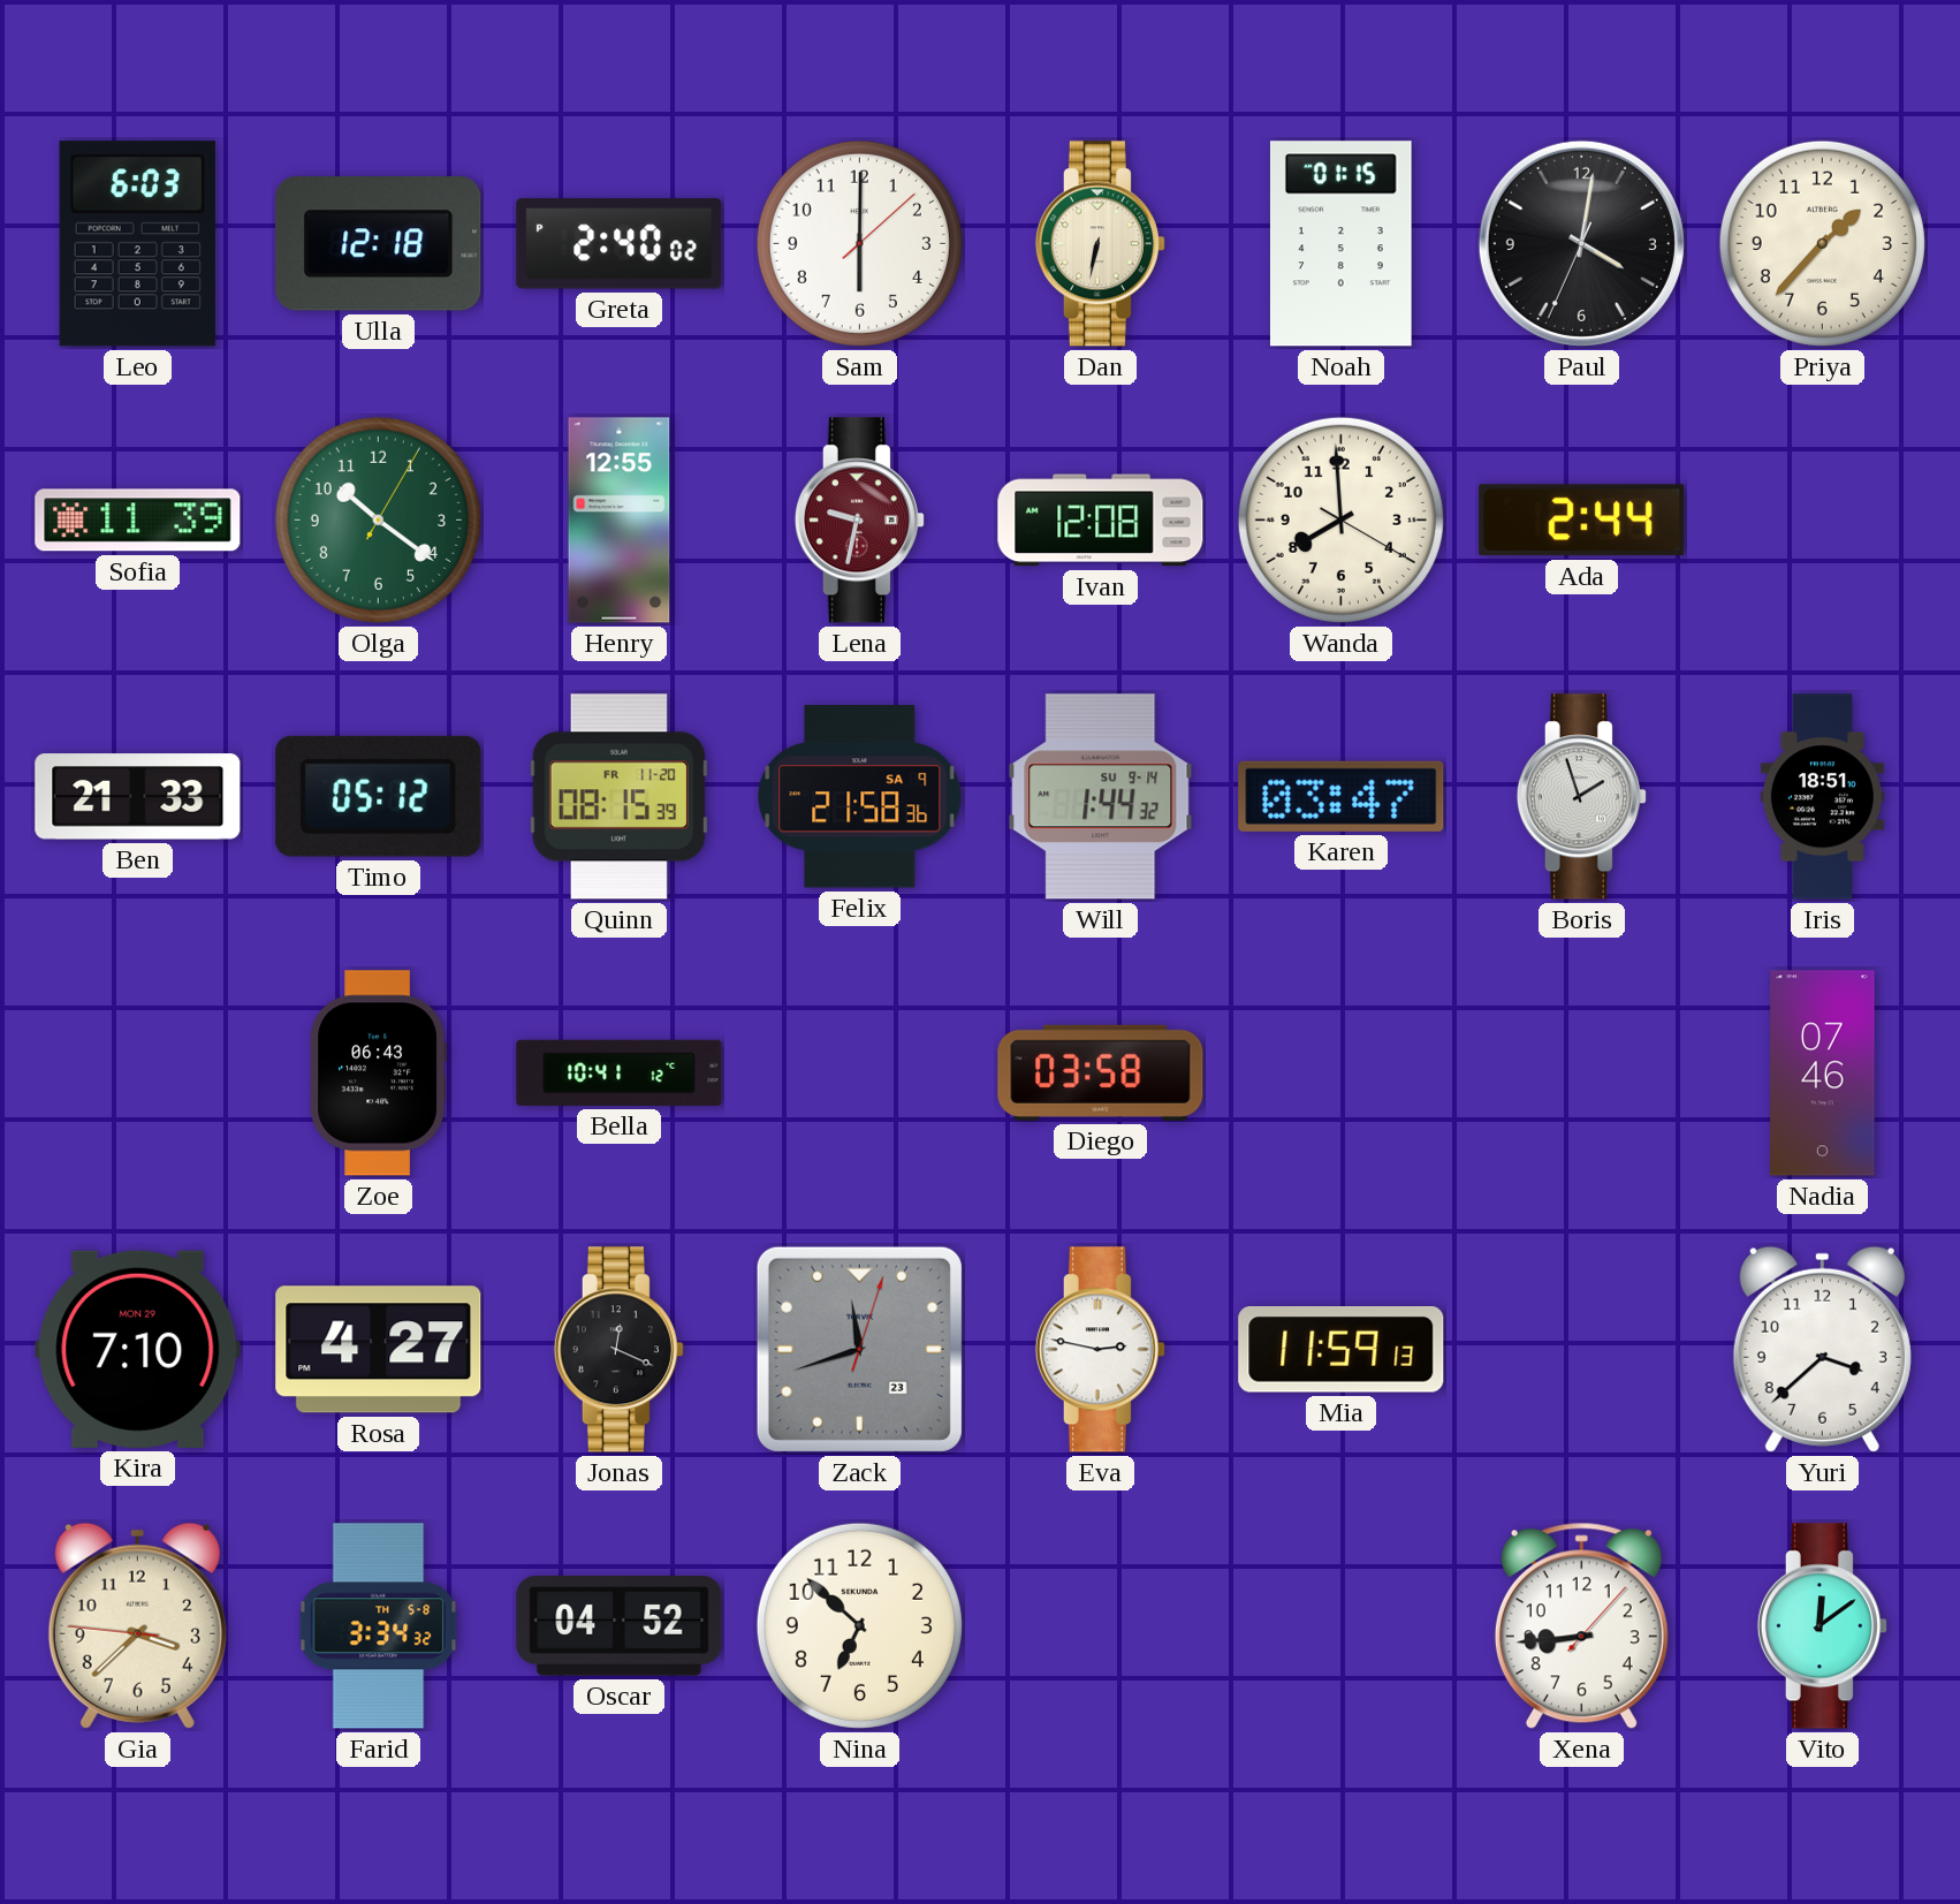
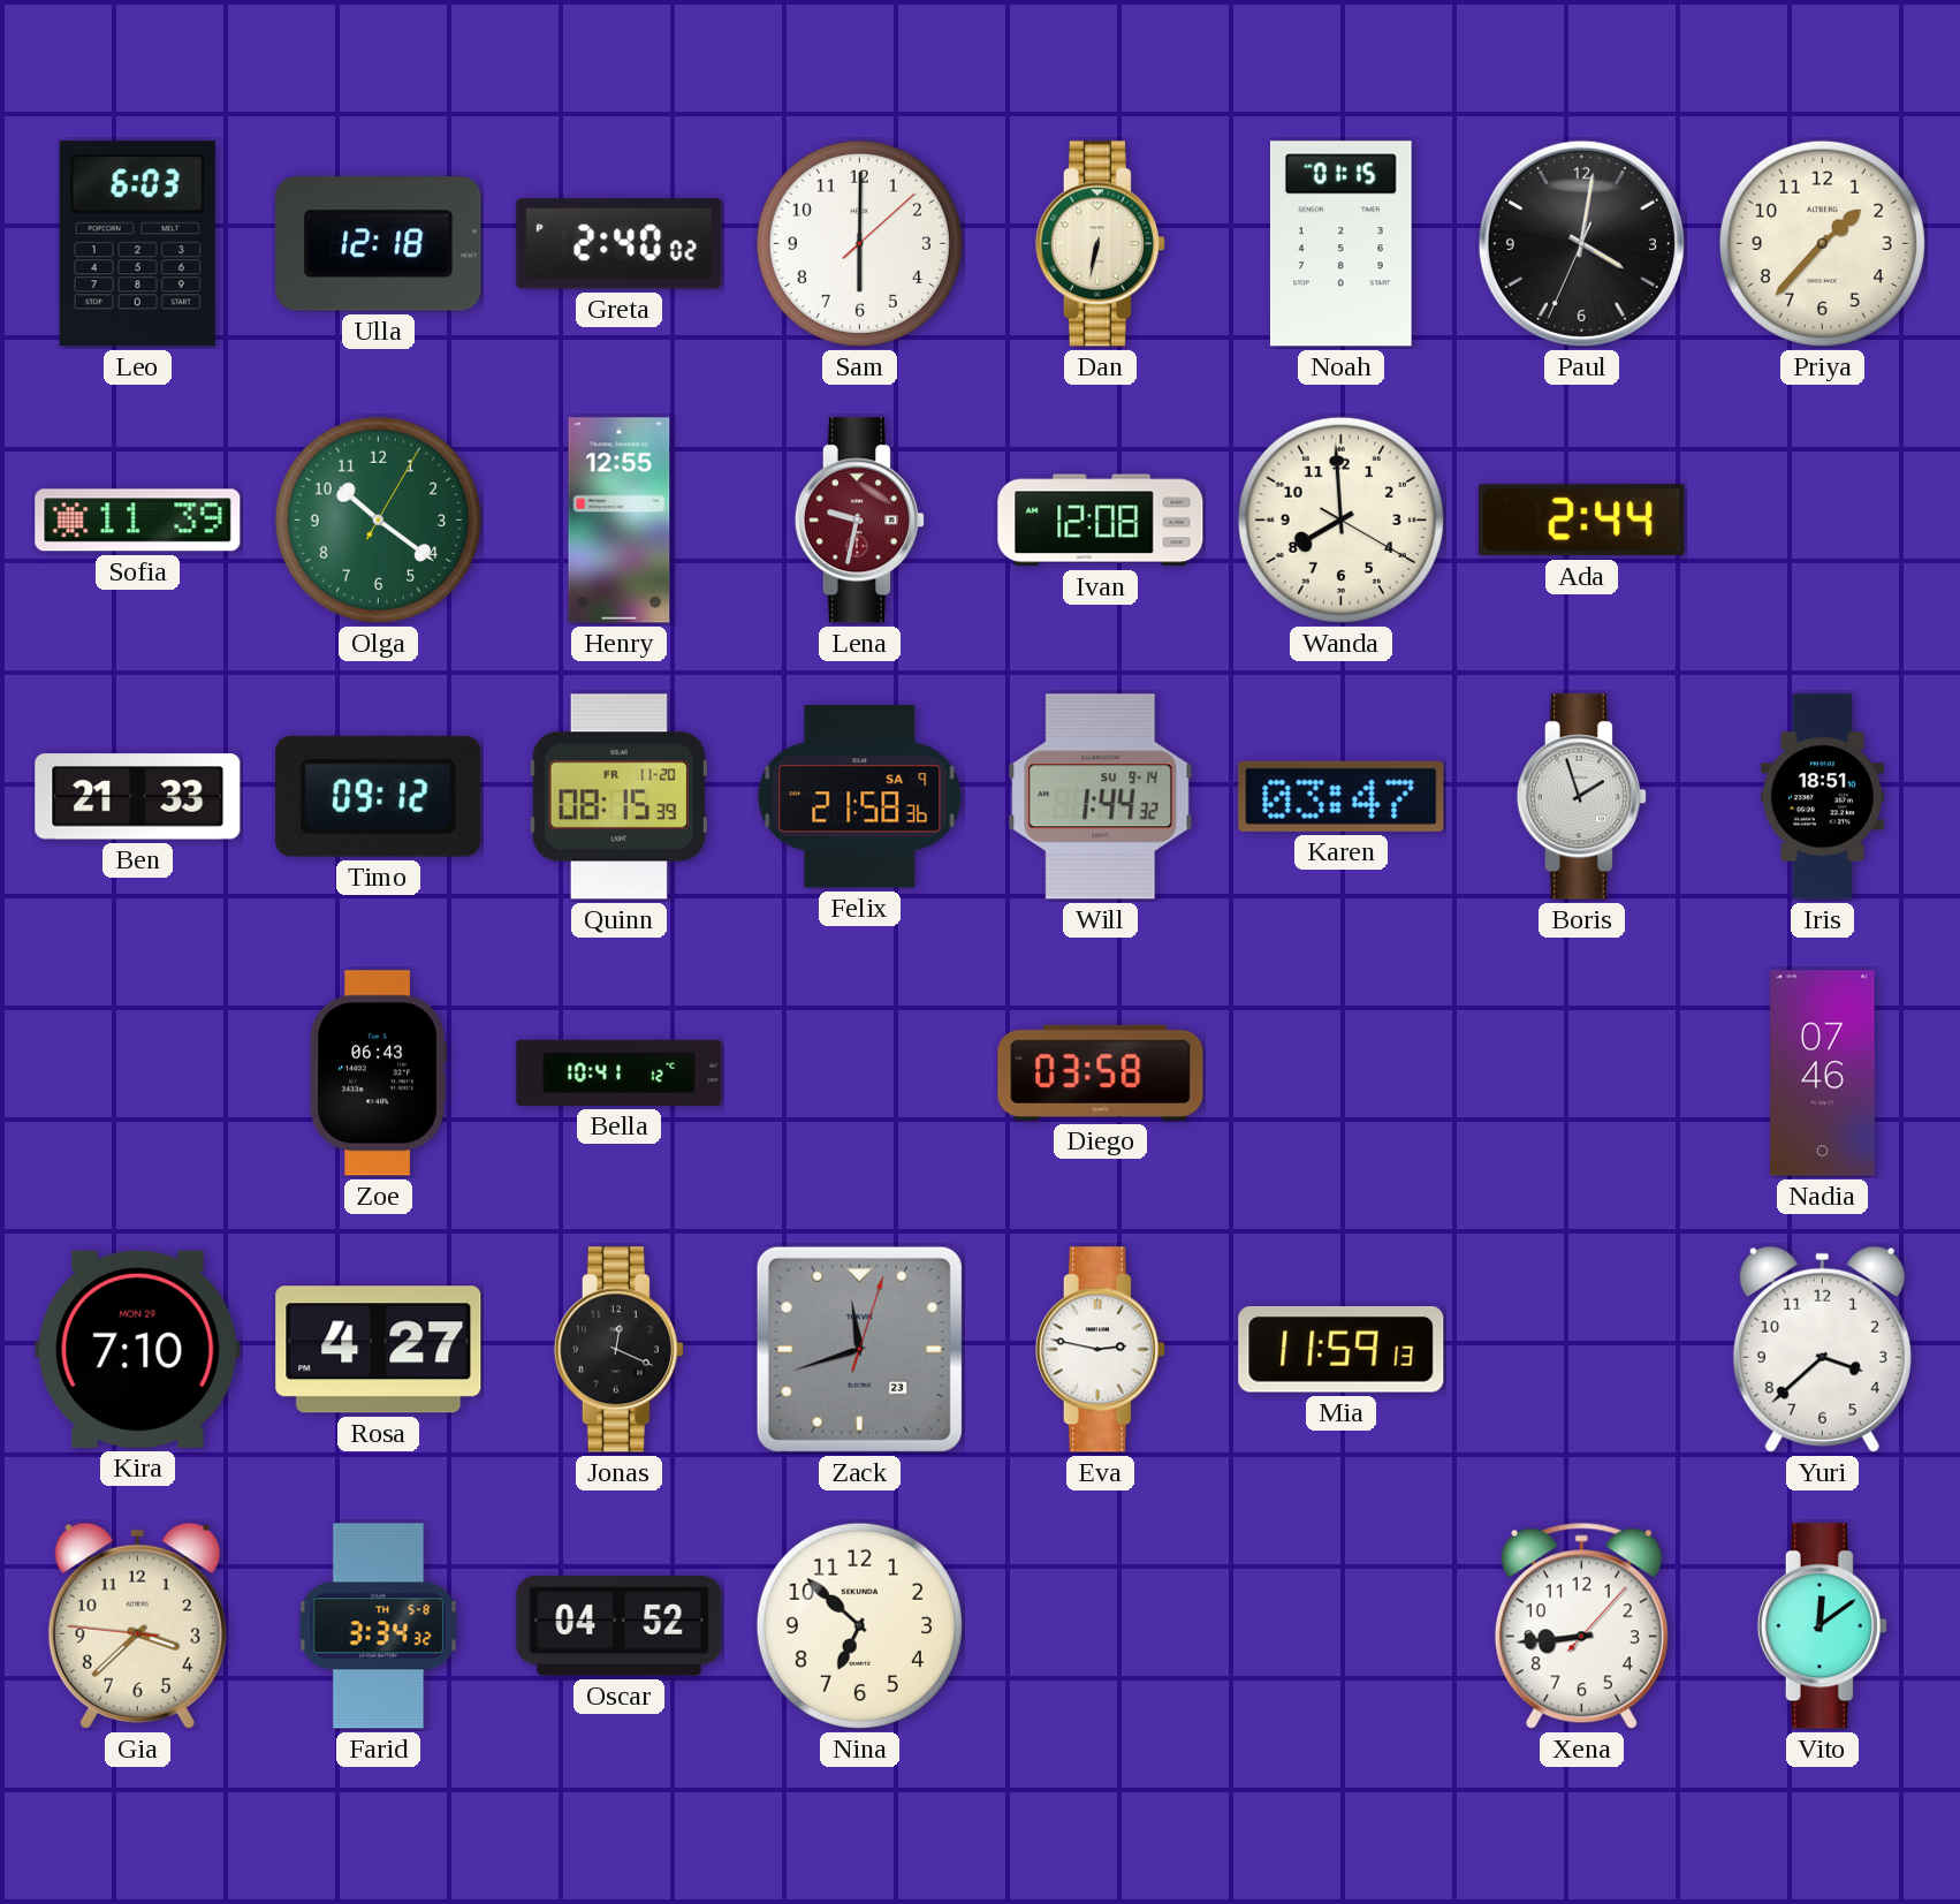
Timo: 05:12 -> 09:12
